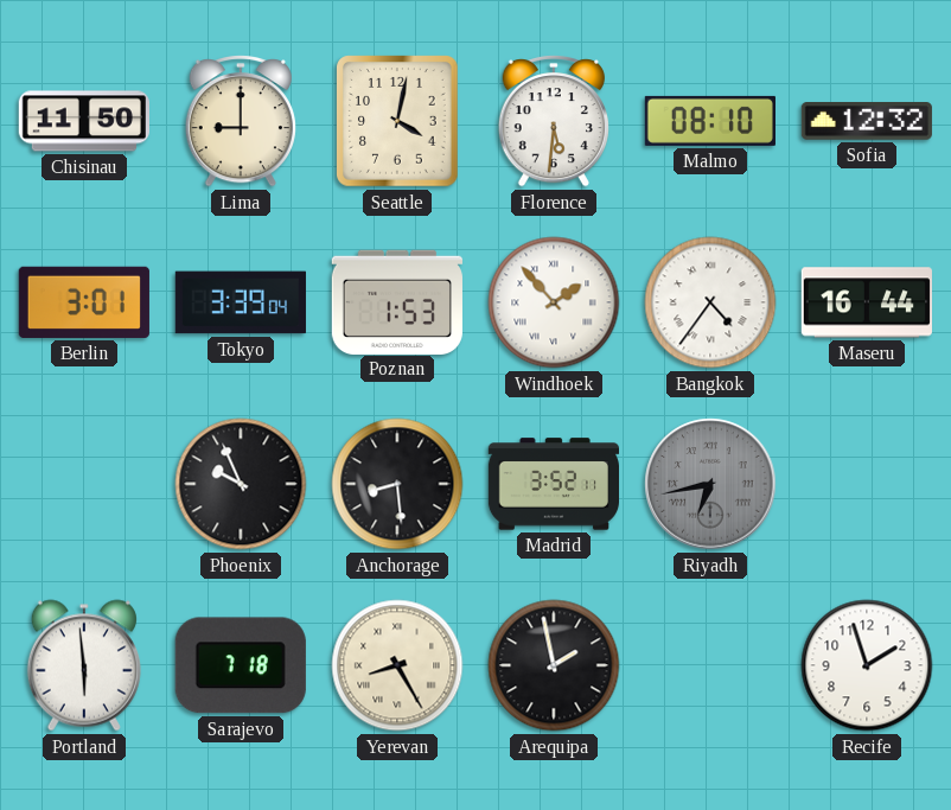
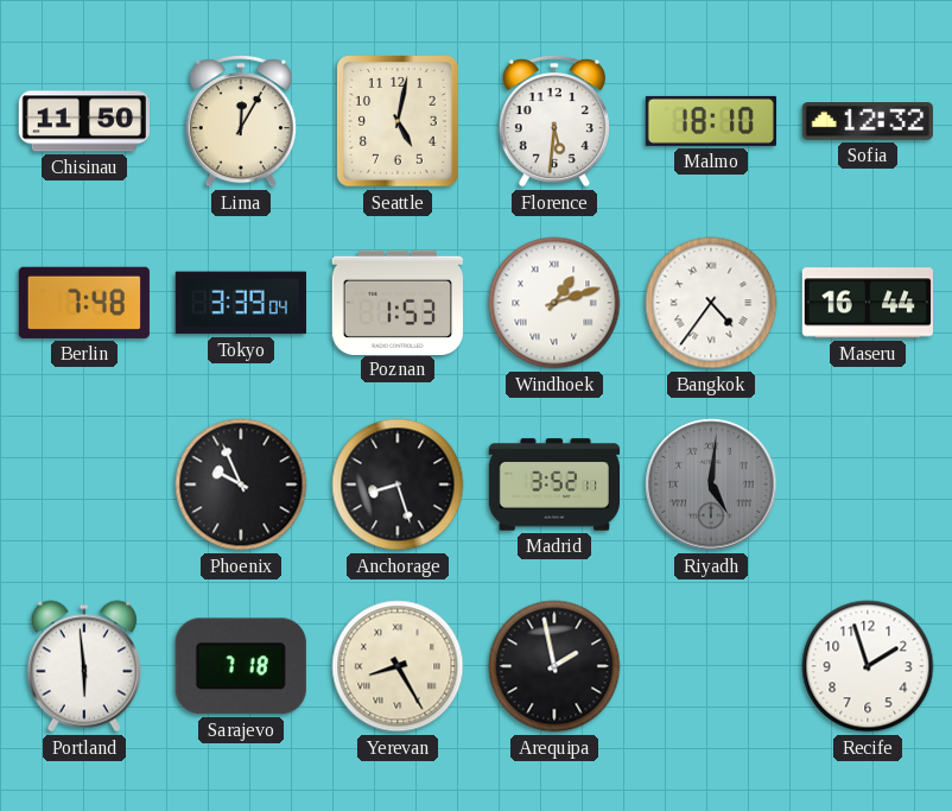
Lima: 9:00 -> 12:05
Seattle: 4:02 -> 5:02
Malmo: 08:10 -> 18:10
Berlin: 3:01 -> 7:48
Windhoek: 1:53 -> 1:12
Anchorage: 8:29 -> 8:27
Riyadh: 6:43 -> 5:01
